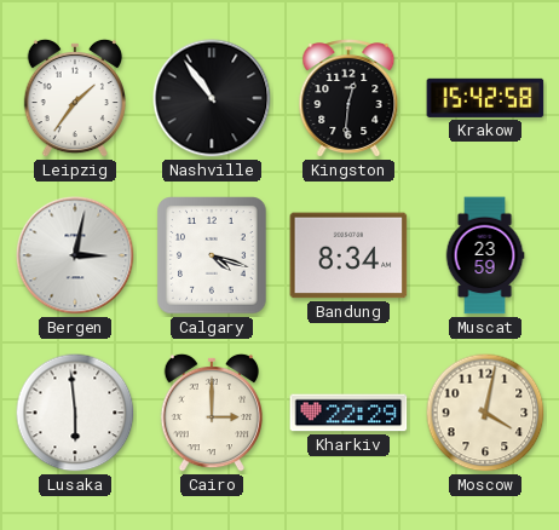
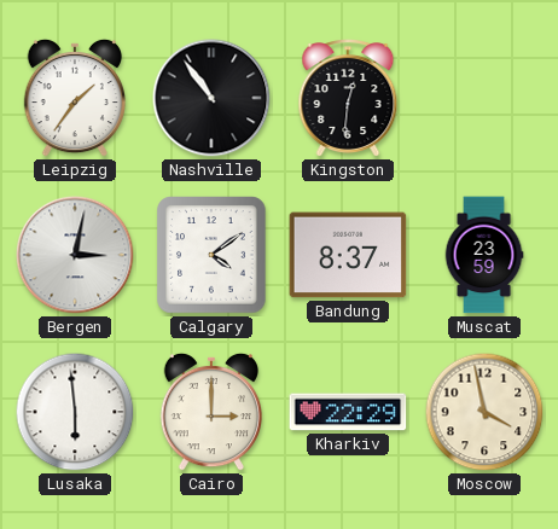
Krakow: 15:42 -> none
Calgary: 4:18 -> 4:09
Bandung: 8:34 -> 8:37
Moscow: 4:02 -> 3:58
